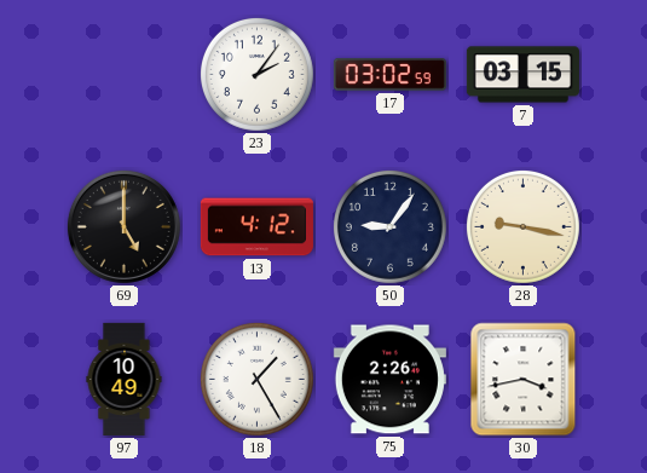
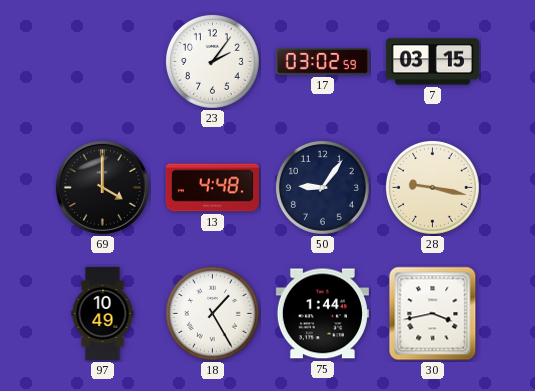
69: 5:00 -> 4:00
13: 4:12 -> 4:48
75: 2:26 -> 1:44
